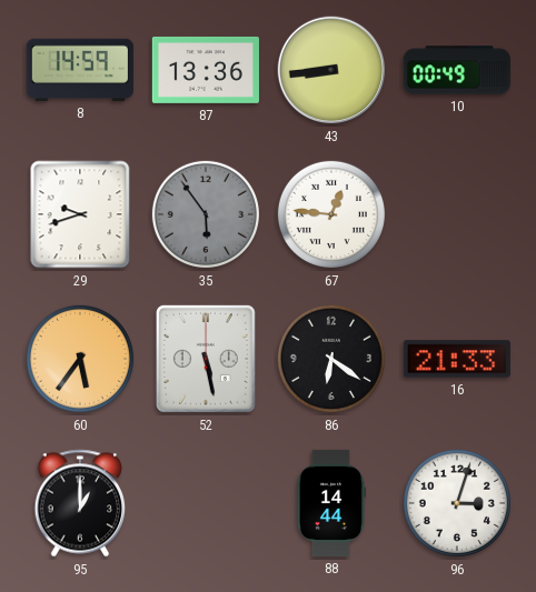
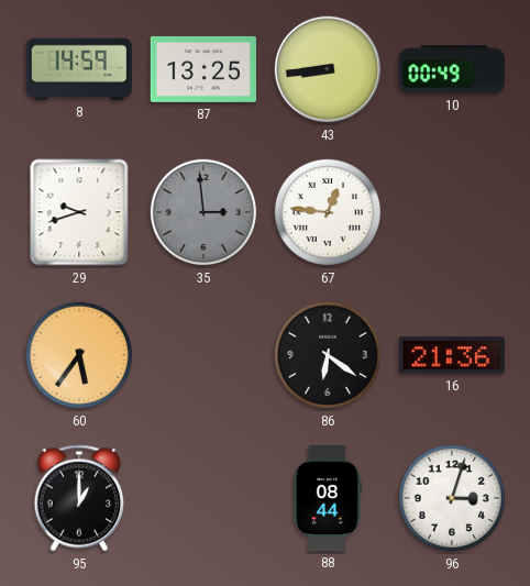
87: 13:36 -> 13:25
35: 5:54 -> 2:59
52: 5:28 -> none
16: 21:33 -> 21:36
88: 14:44 -> 08:44
